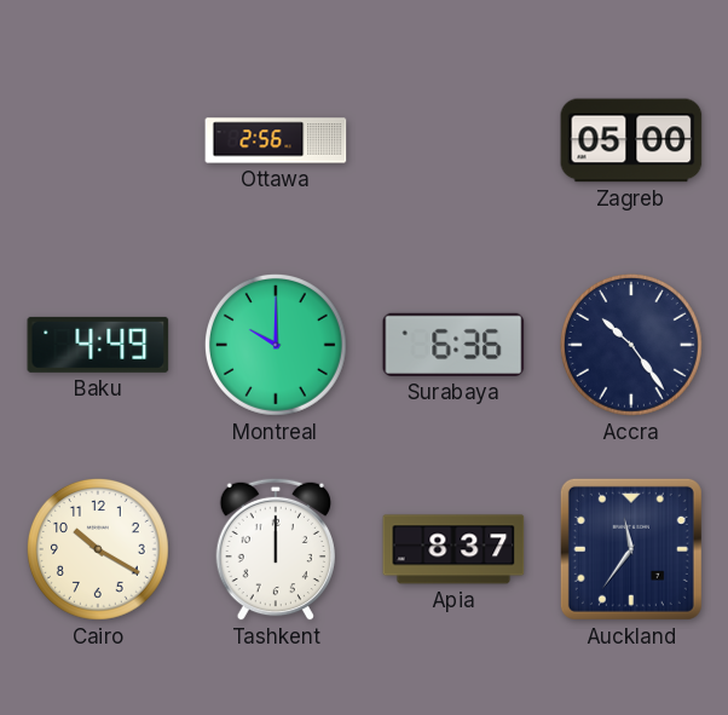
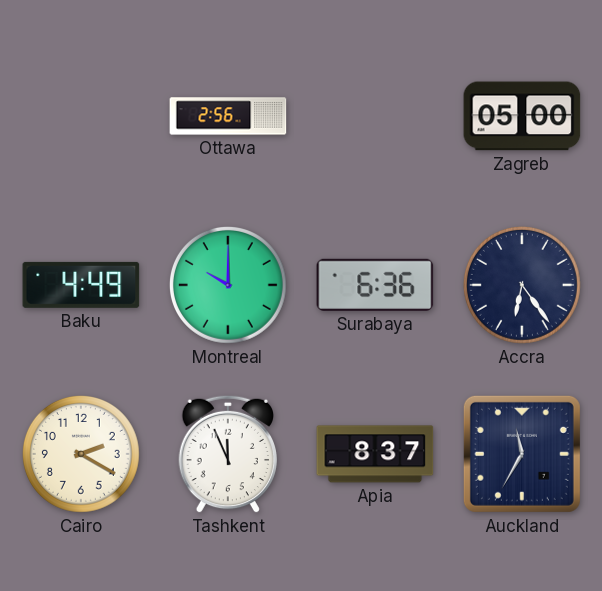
Accra: 10:24 -> 6:24
Cairo: 10:20 -> 2:20
Tashkent: 12:00 -> 11:56
Auckland: 11:36 -> 11:35
